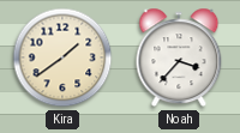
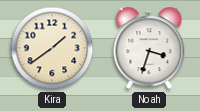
Noah: 3:37 -> 3:33
